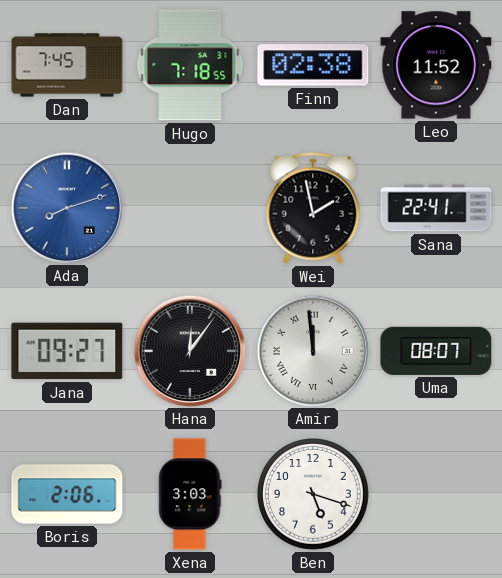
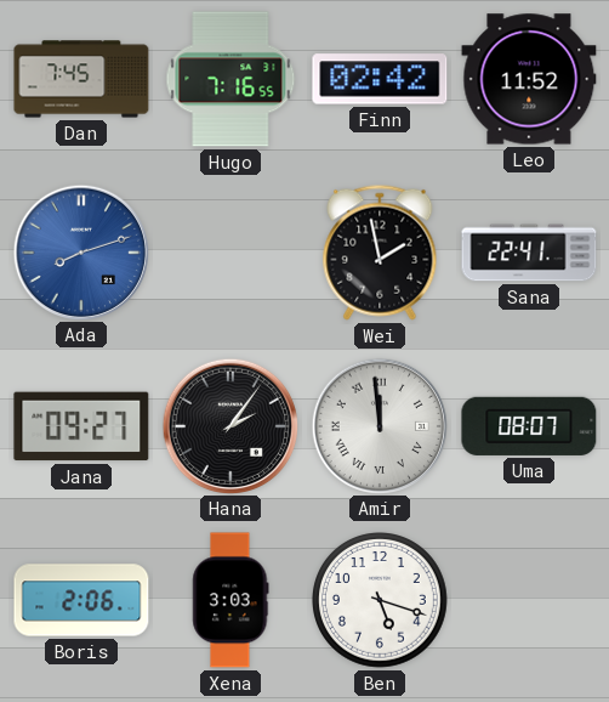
Hugo: 7:18 -> 7:16
Finn: 02:38 -> 02:42
Hana: 12:06 -> 2:06
